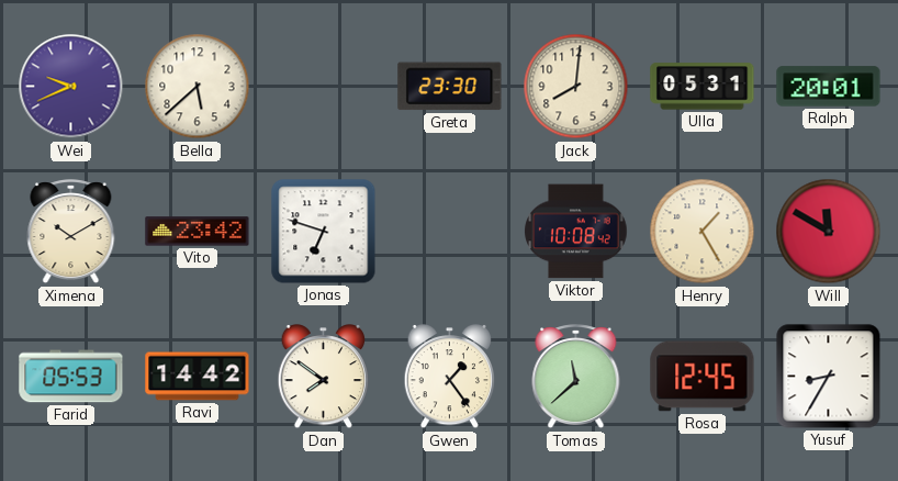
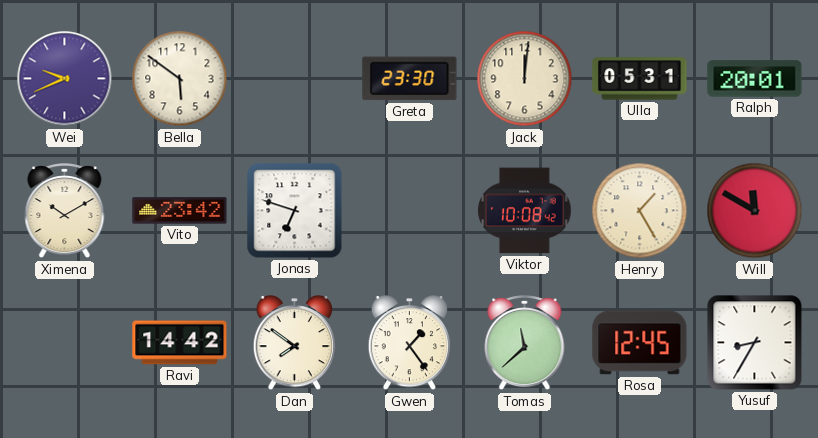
Bella: 5:38 -> 5:51
Jack: 8:01 -> 12:01
Farid: 05:53 -> none
